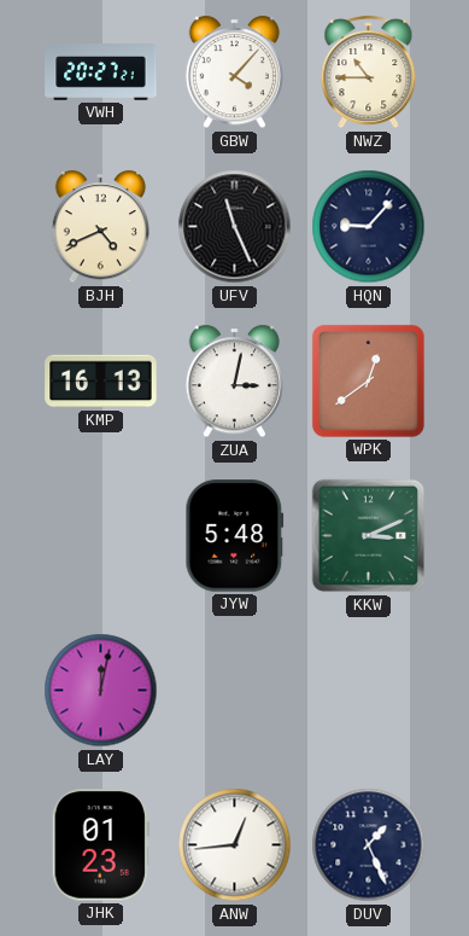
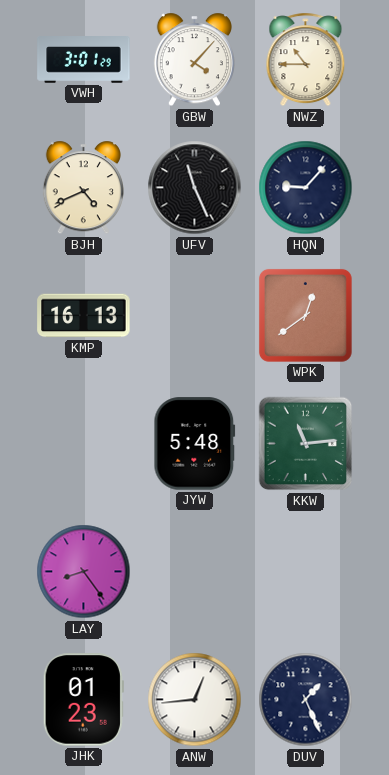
VWH: 20:27 -> 3:01
ZUA: 3:02 -> none
KKW: 3:11 -> 11:14
LAY: 12:02 -> 8:24
